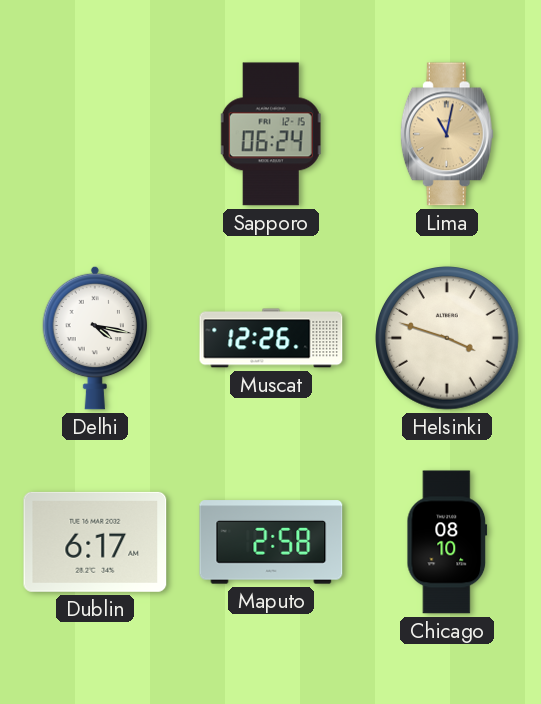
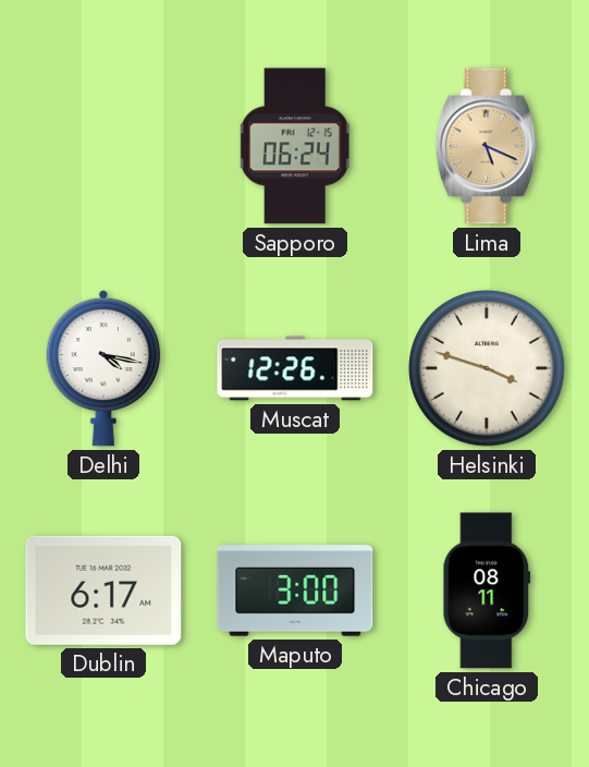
Lima: 11:02 -> 5:19
Maputo: 2:58 -> 3:00
Chicago: 08:10 -> 08:11
